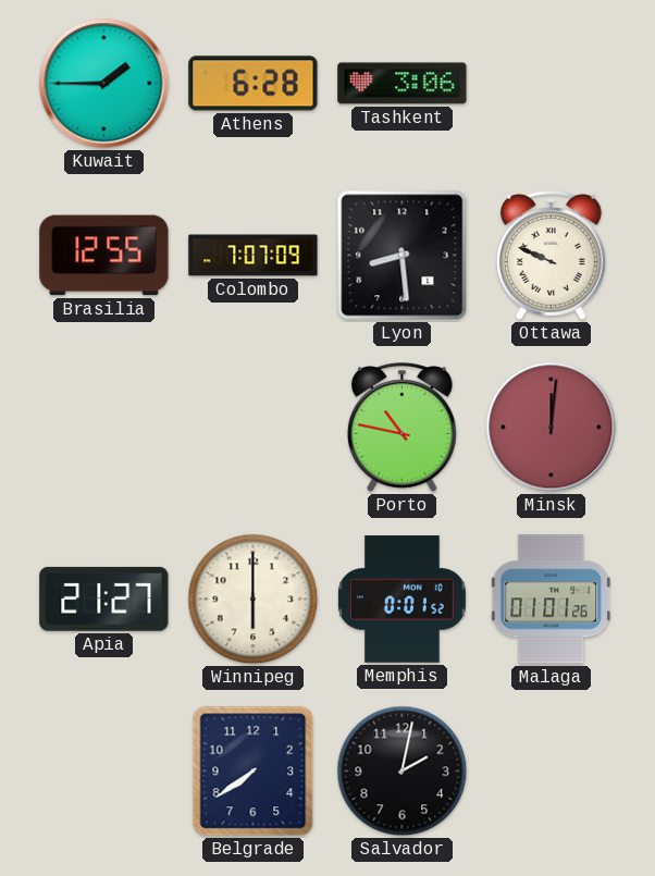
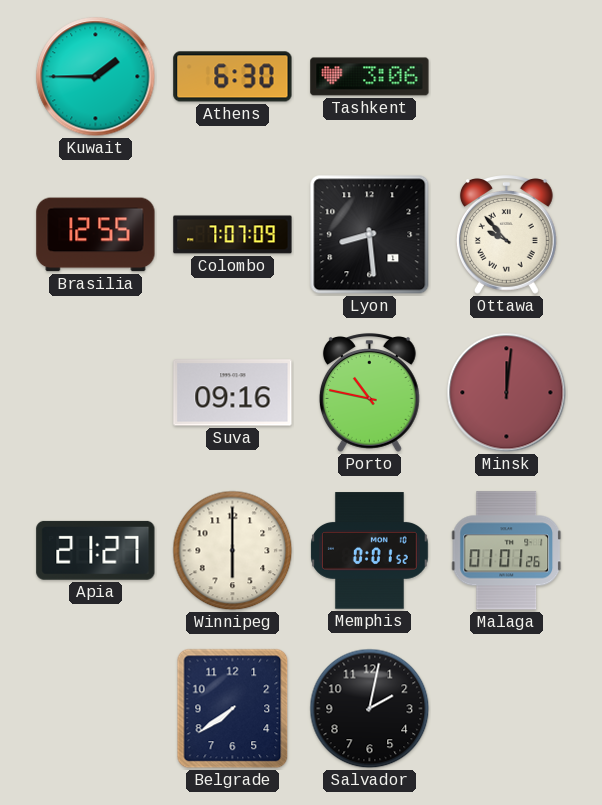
Athens: 6:28 -> 6:30
Ottawa: 9:49 -> 9:53
Suva: none -> 09:16
